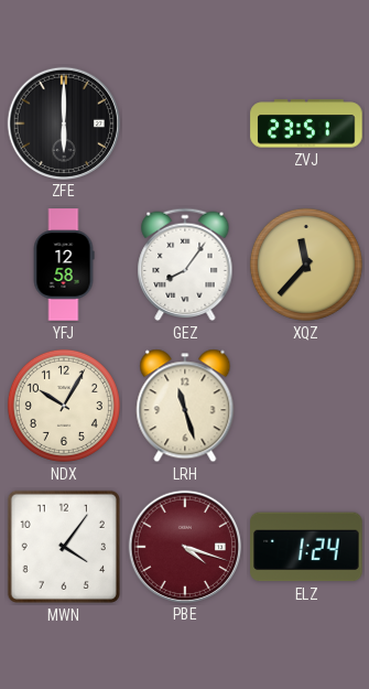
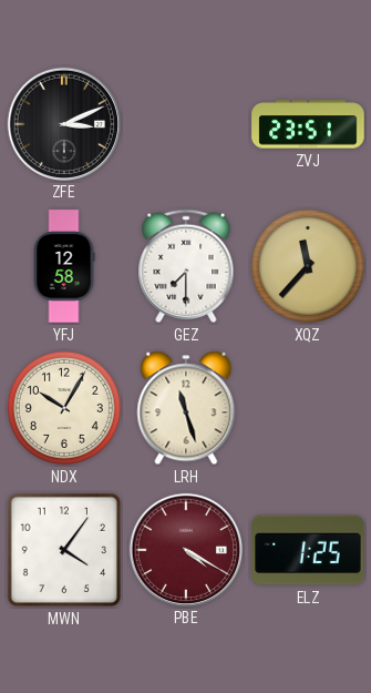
ZFE: 6:00 -> 3:11
GEZ: 8:06 -> 7:30
PBE: 4:18 -> 4:20
ELZ: 1:24 -> 1:25
